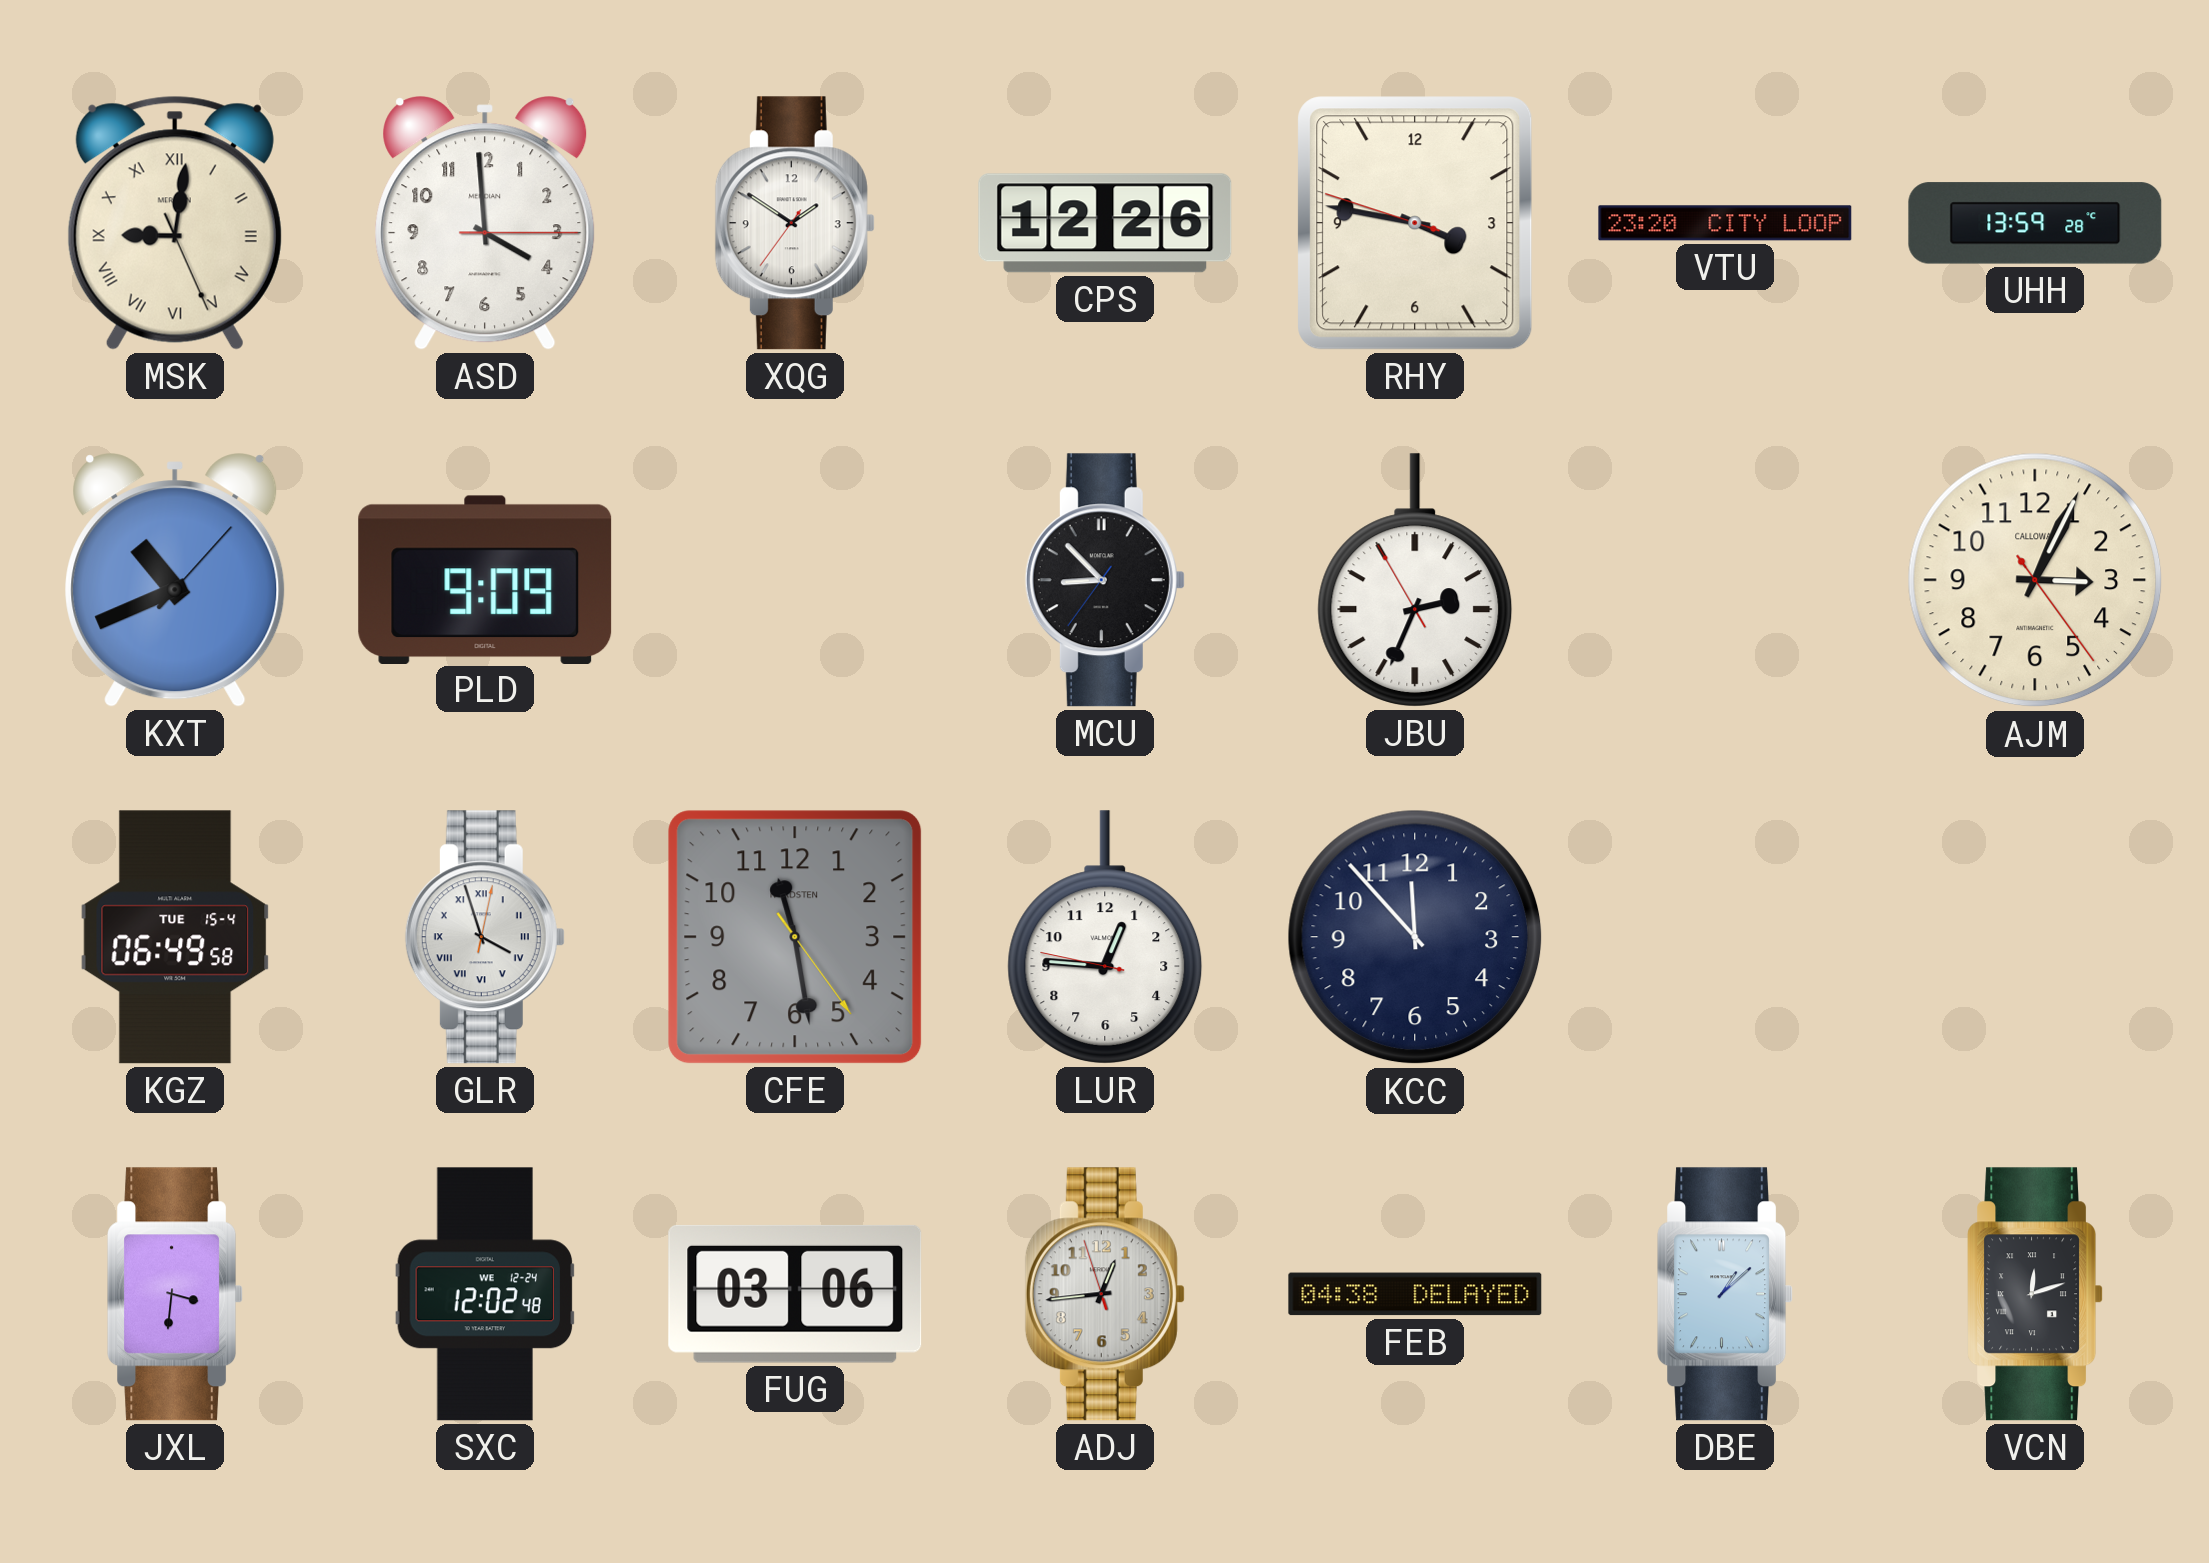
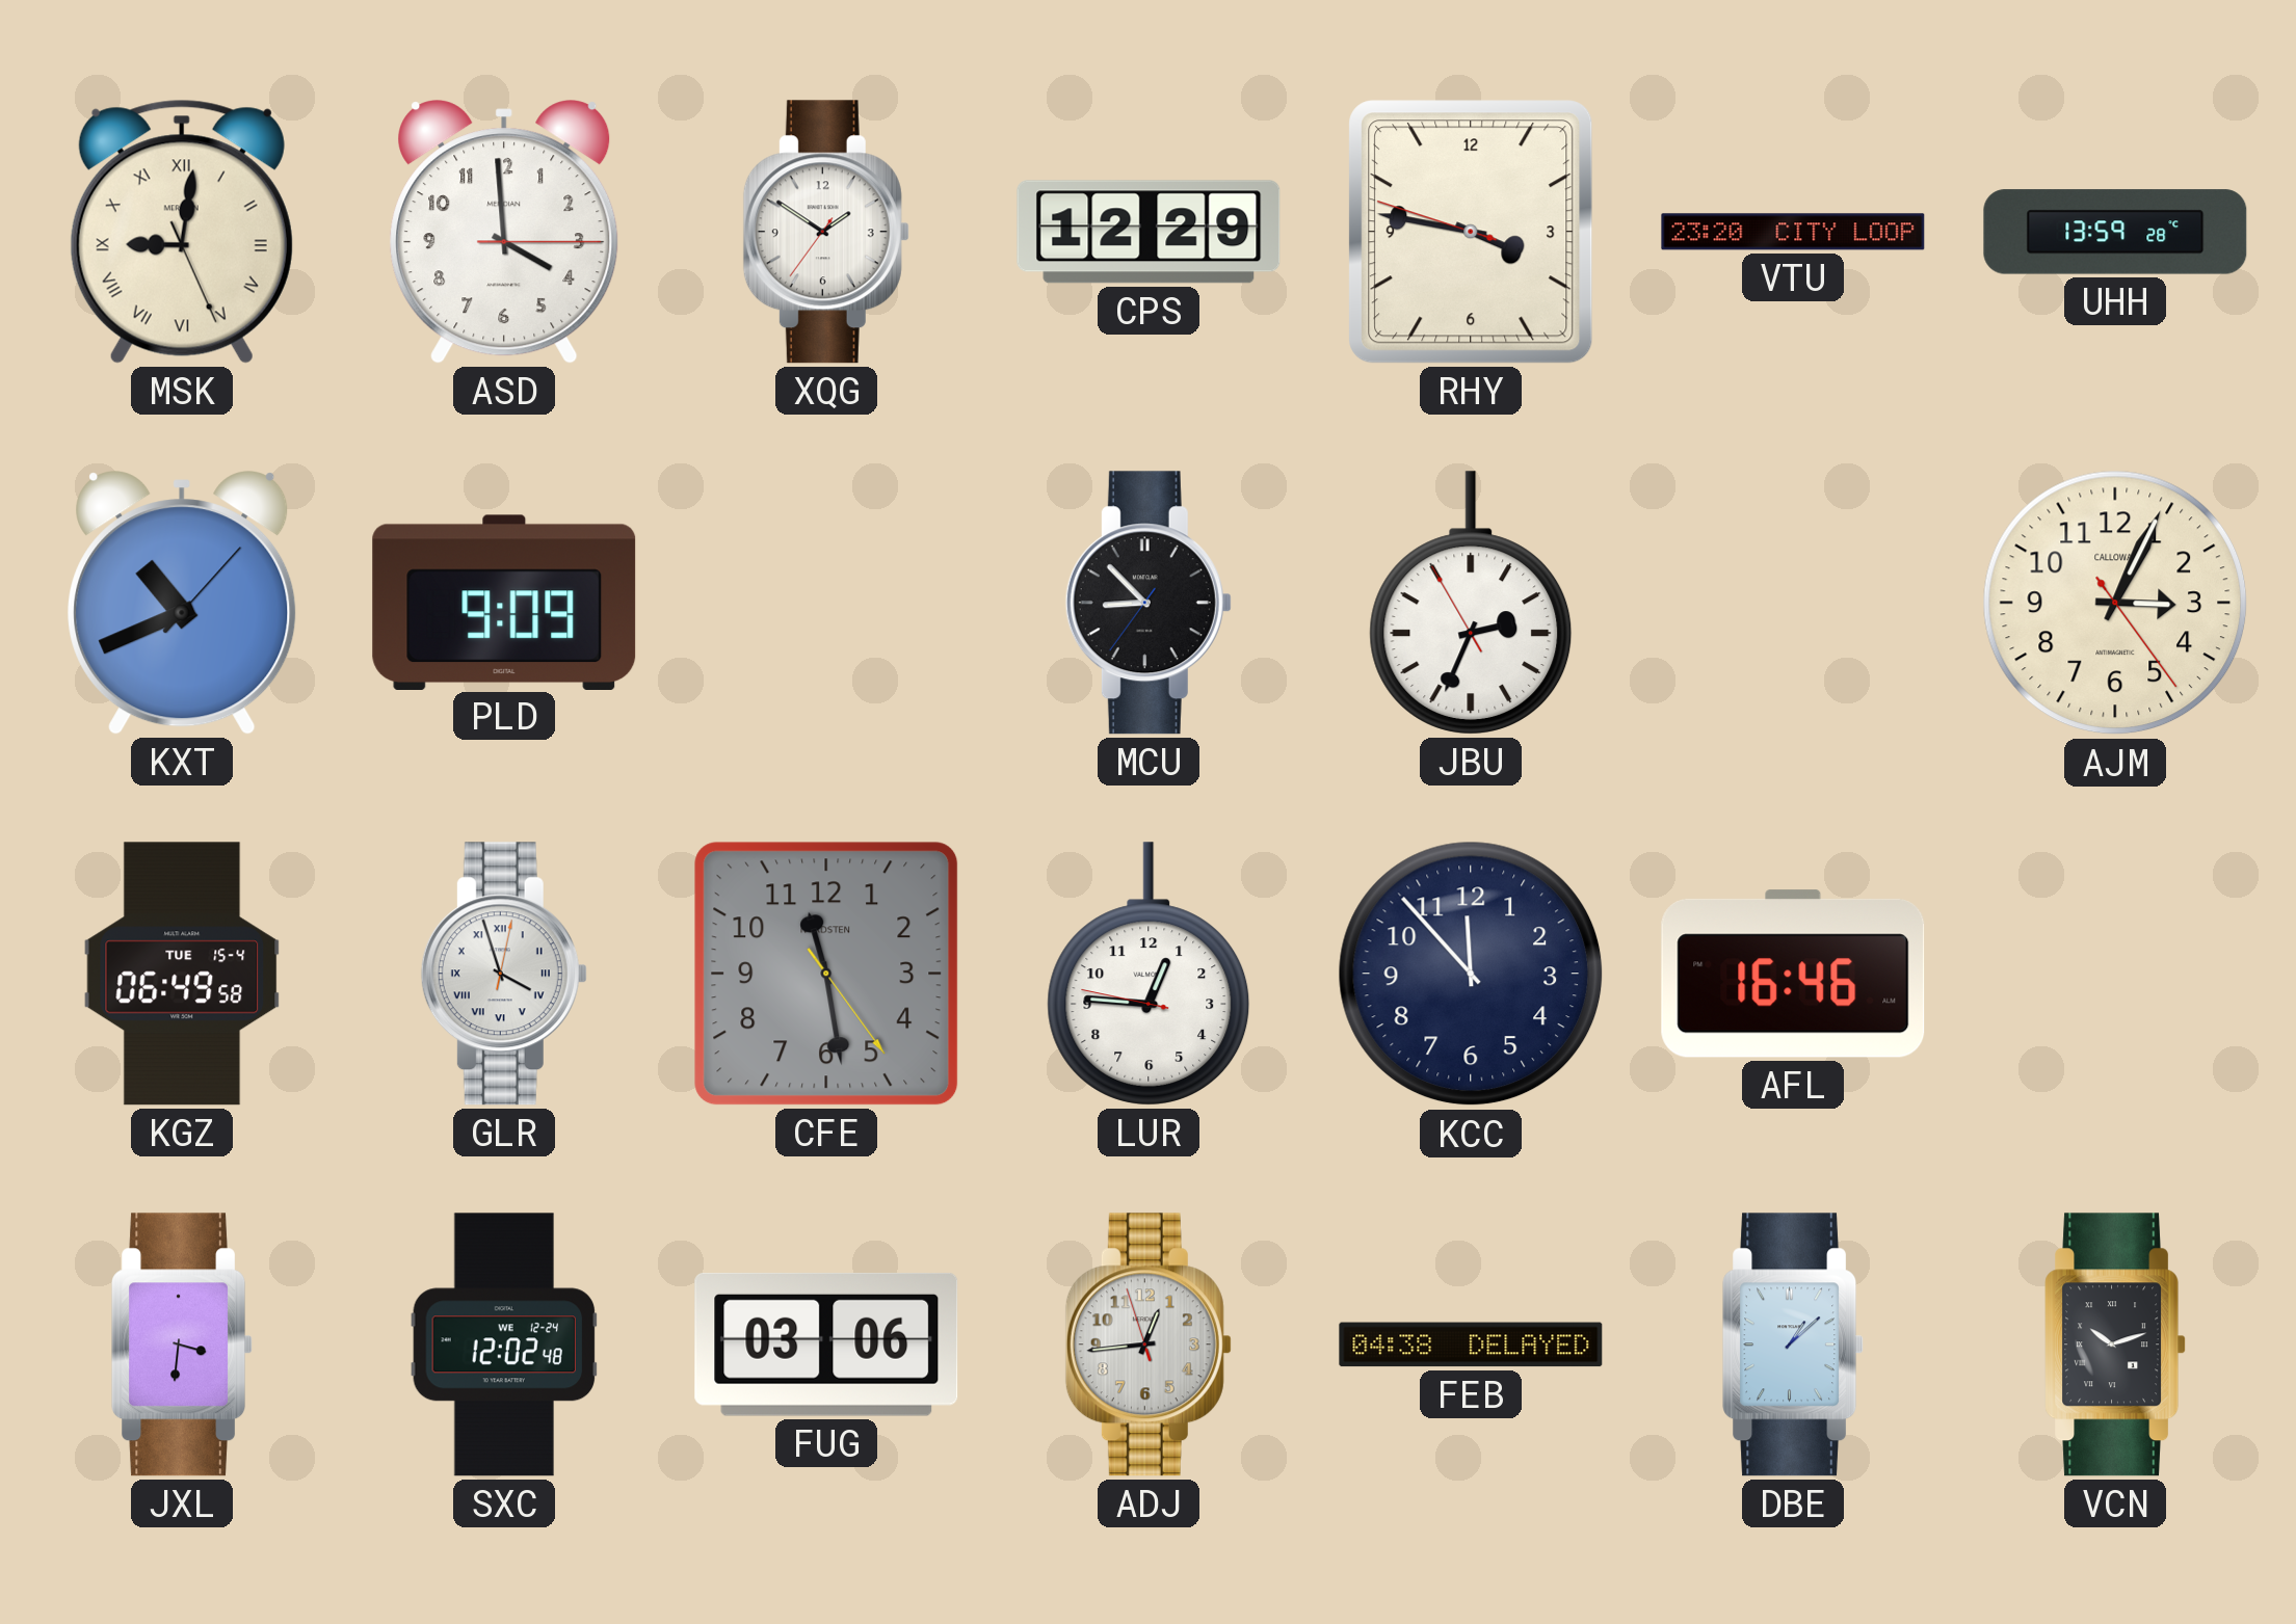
CPS: 12:26 -> 12:29
AFL: none -> 16:46
VCN: 12:12 -> 10:12
